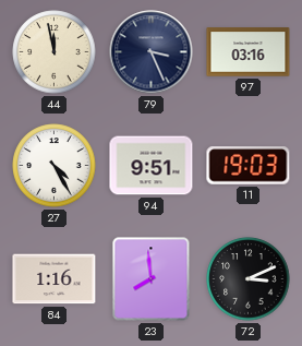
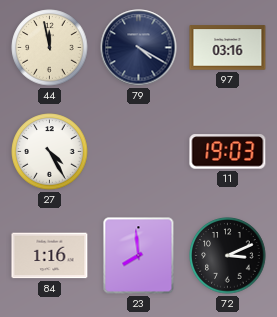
79: 3:26 -> 4:20
94: 9:51 -> none
